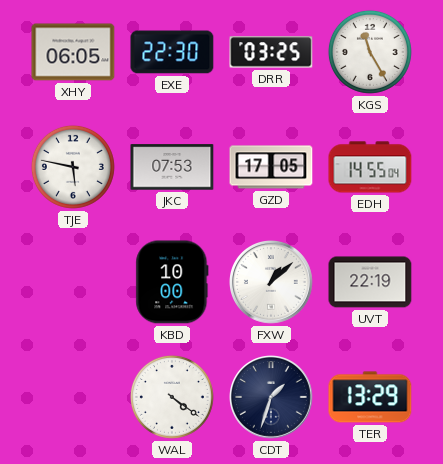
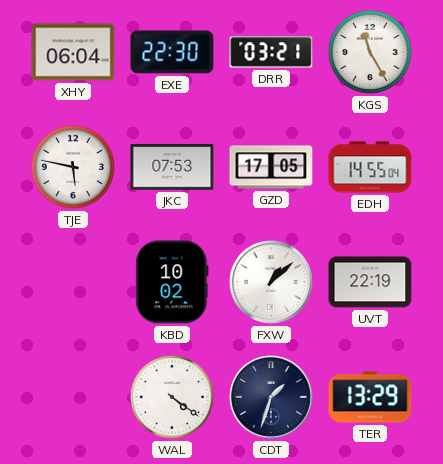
XHY: 06:05 -> 06:04
DRR: 03:25 -> 03:21
KBD: 10:00 -> 10:02
